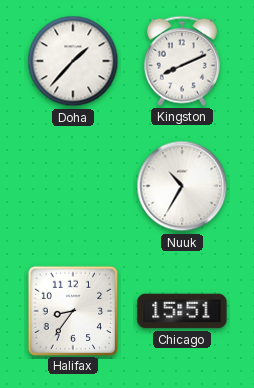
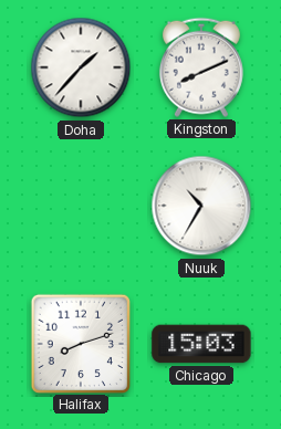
Halifax: 8:36 -> 8:12
Chicago: 15:51 -> 15:03
